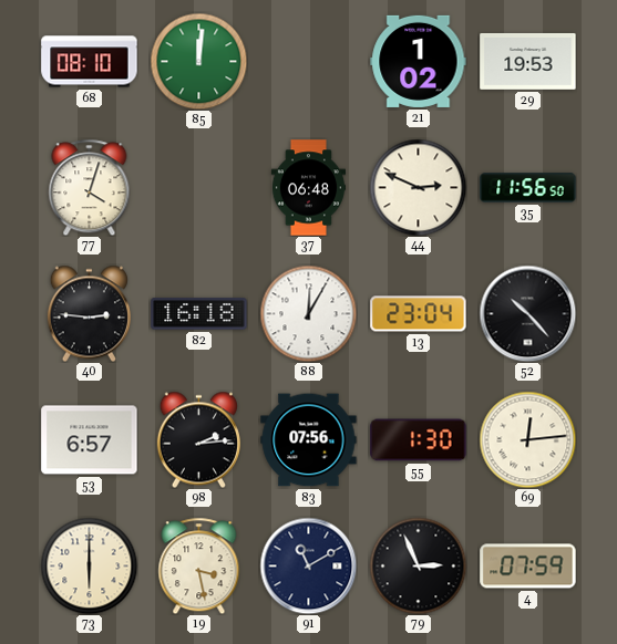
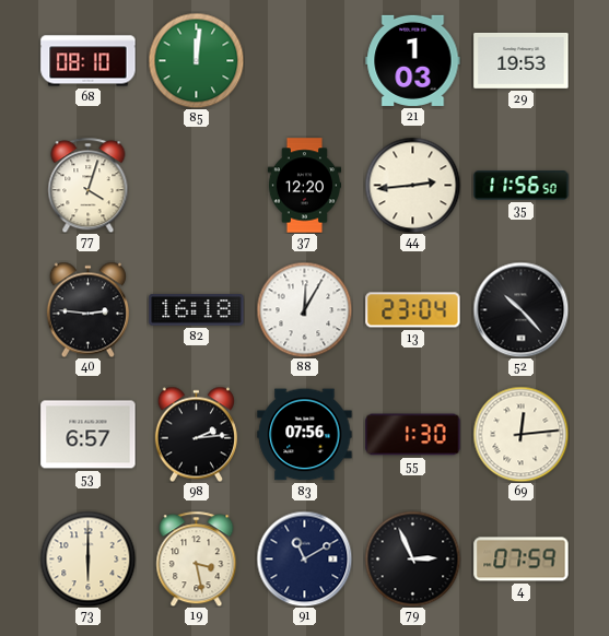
21: 1:02 -> 1:03
37: 06:48 -> 12:20
44: 2:49 -> 2:44
